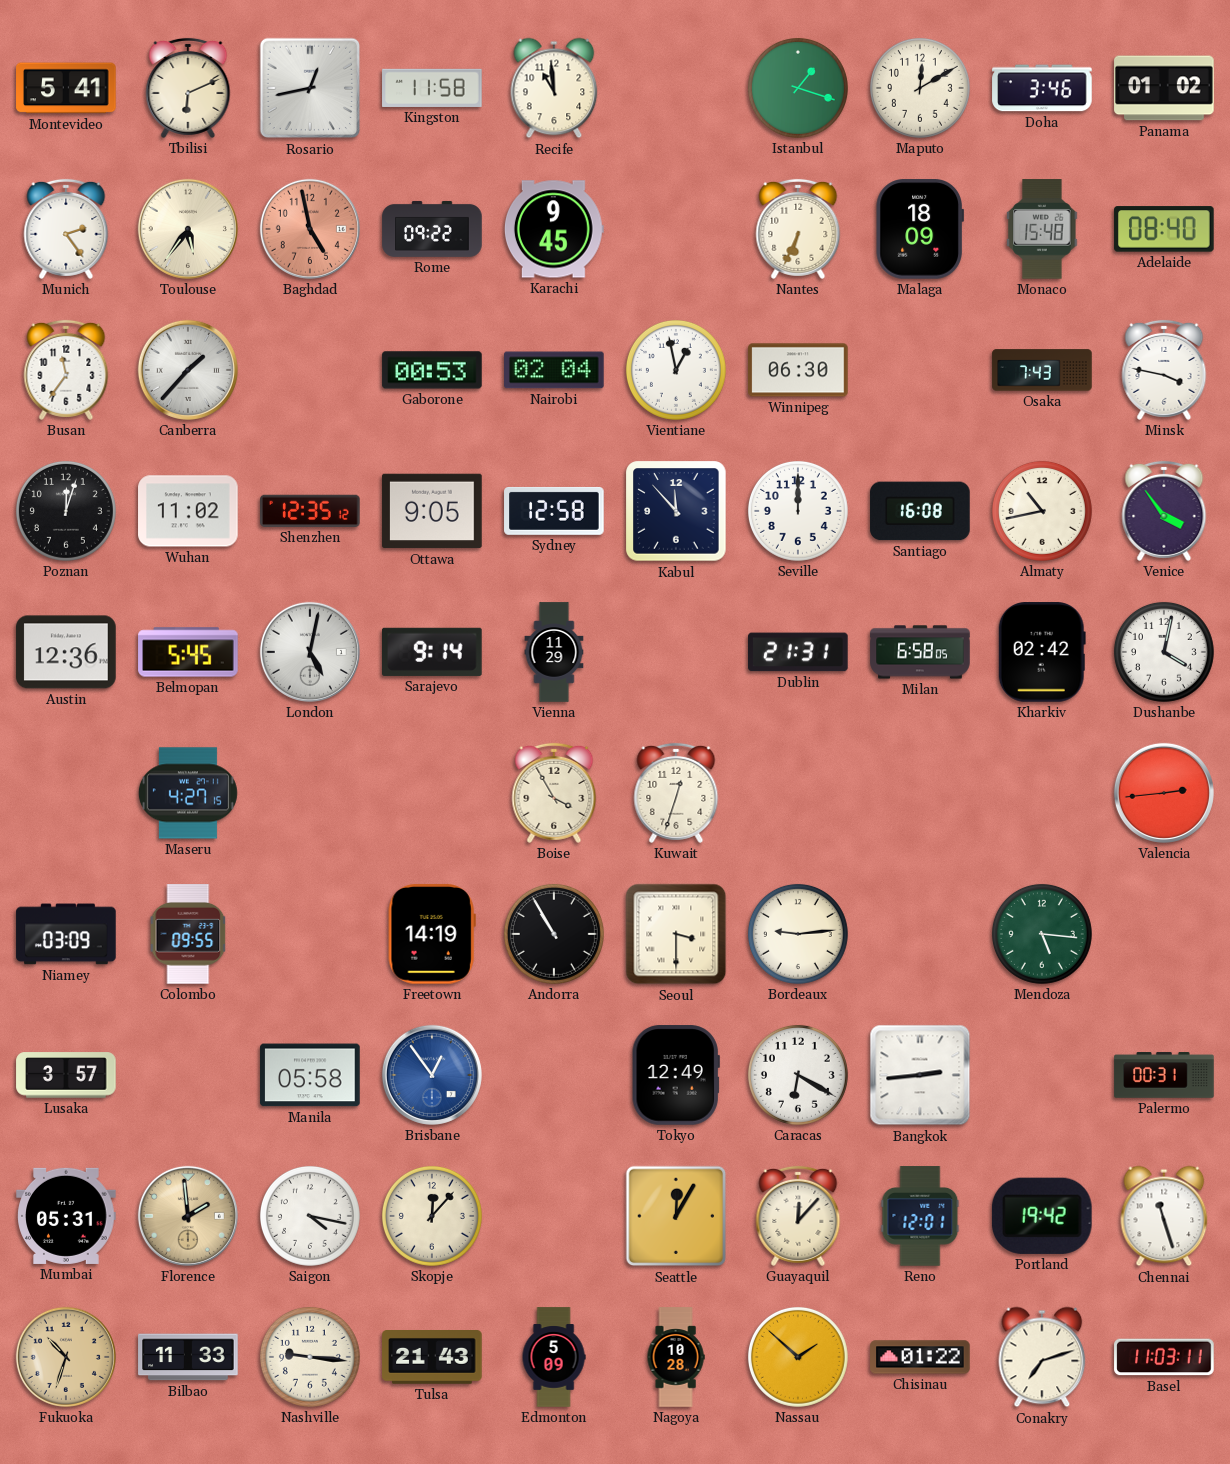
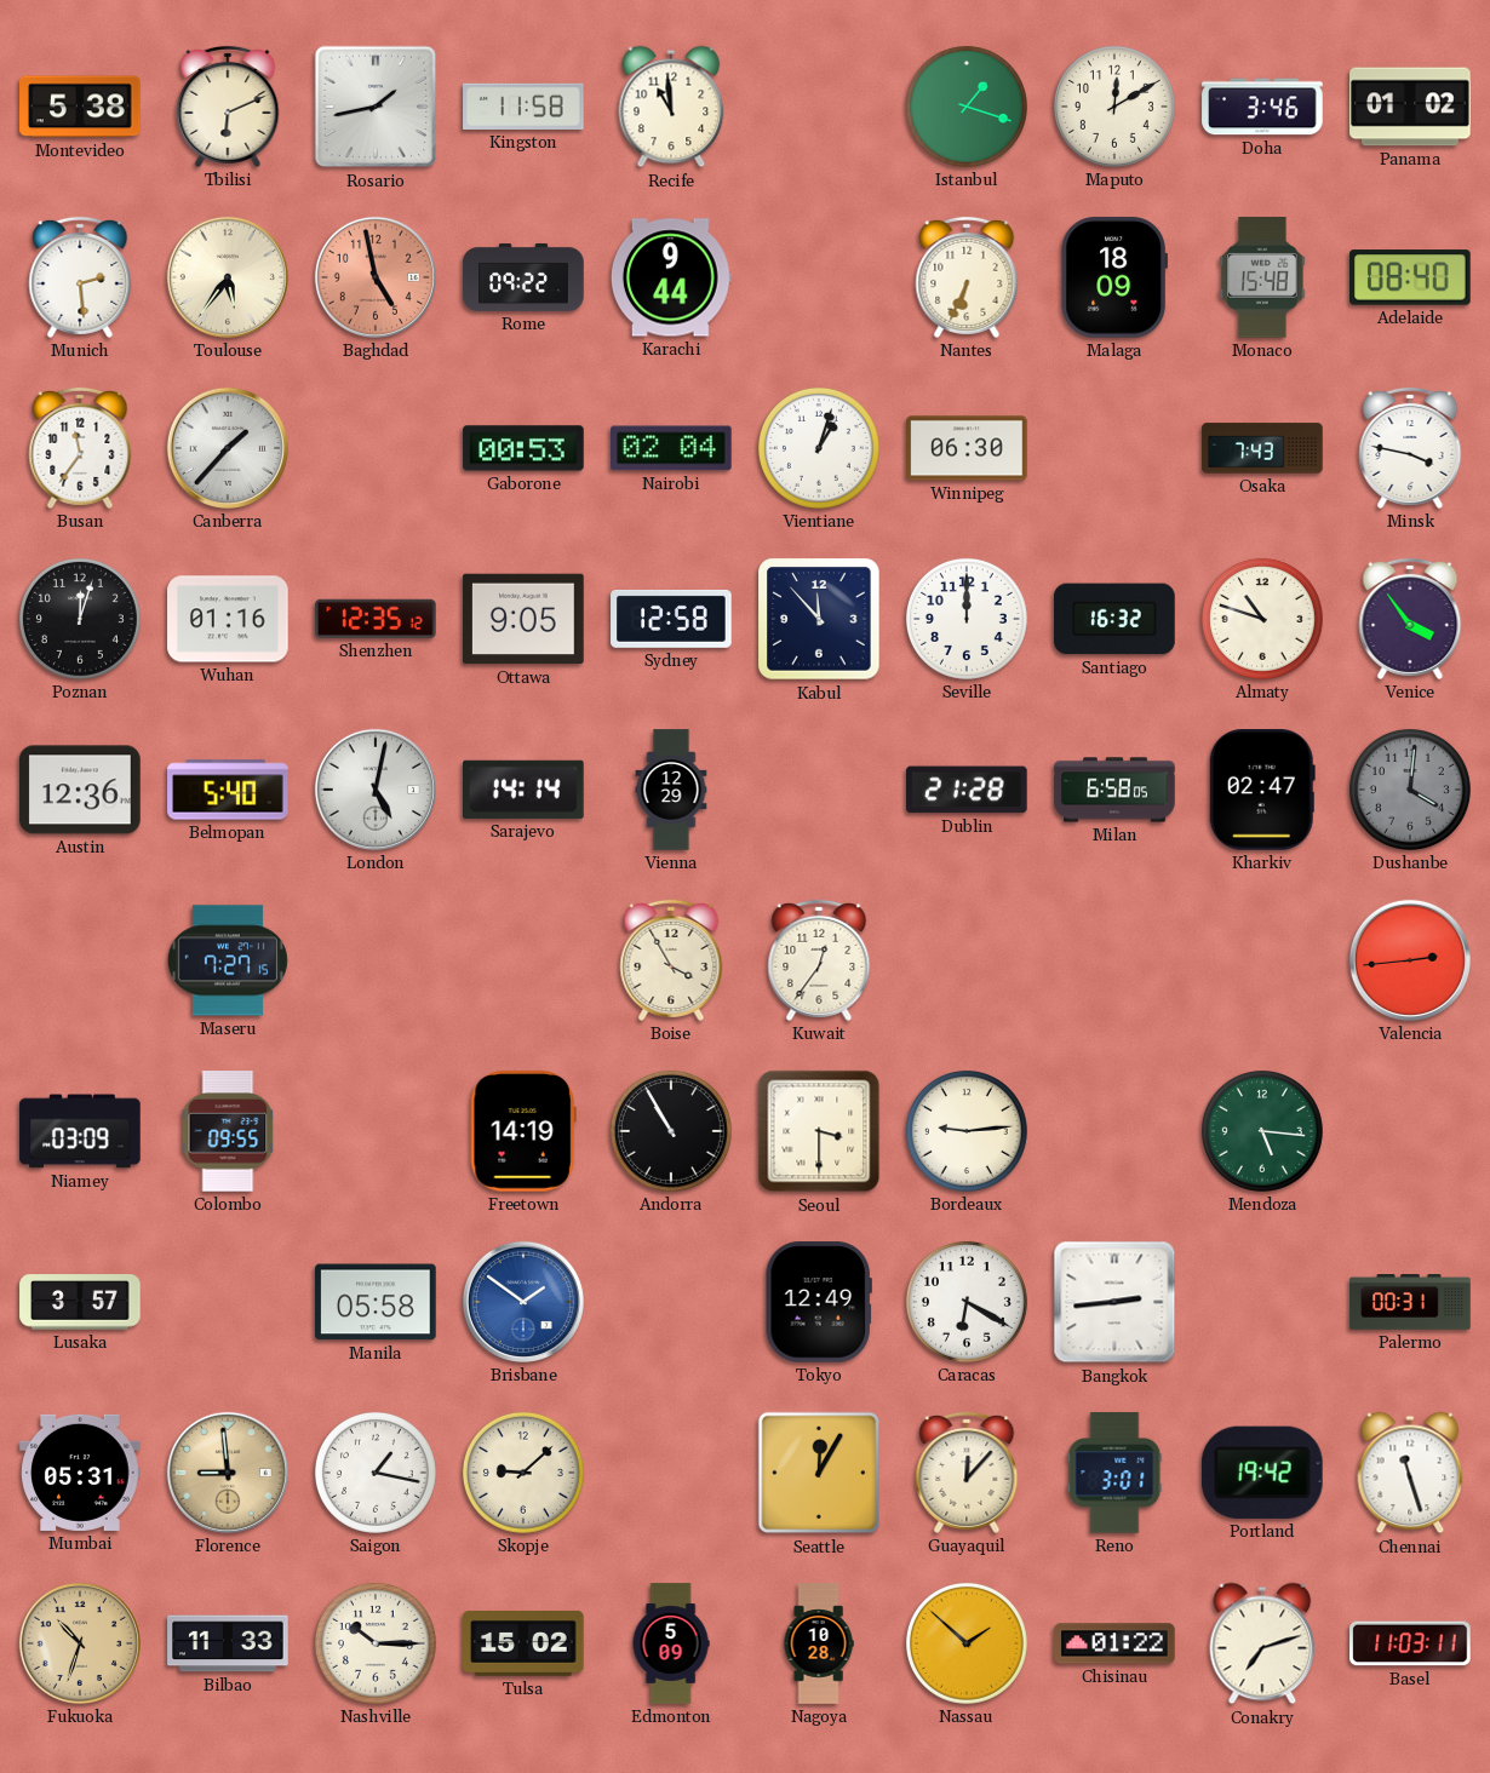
Montevideo: 5:41 -> 5:38
Rosario: 12:43 -> 1:43
Munich: 2:24 -> 2:29
Karachi: 9:45 -> 9:44
Vientiane: 12:58 -> 1:03
Wuhan: 11:02 -> 01:16
Santiago: 16:08 -> 16:32
Almaty: 10:43 -> 10:48
Belmopan: 5:45 -> 5:40
Sarajevo: 9:14 -> 14:14
Vienna: 11:29 -> 12:29
Dublin: 21:31 -> 21:28
Kharkiv: 02:42 -> 02:47
Dushanbe: 4:02 -> 4:01
Dushanbe dial: white -> grey
Maseru: 4:27 -> 7:27
Kuwait: 12:33 -> 12:36
Brisbane: 12:54 -> 1:51
Florence: 1:59 -> 8:59
Saigon: 4:17 -> 1:17
Skopje: 12:07 -> 9:08
Reno: 12:01 -> 3:01
Nashville: 9:16 -> 10:15
Tulsa: 21:43 -> 15:02
